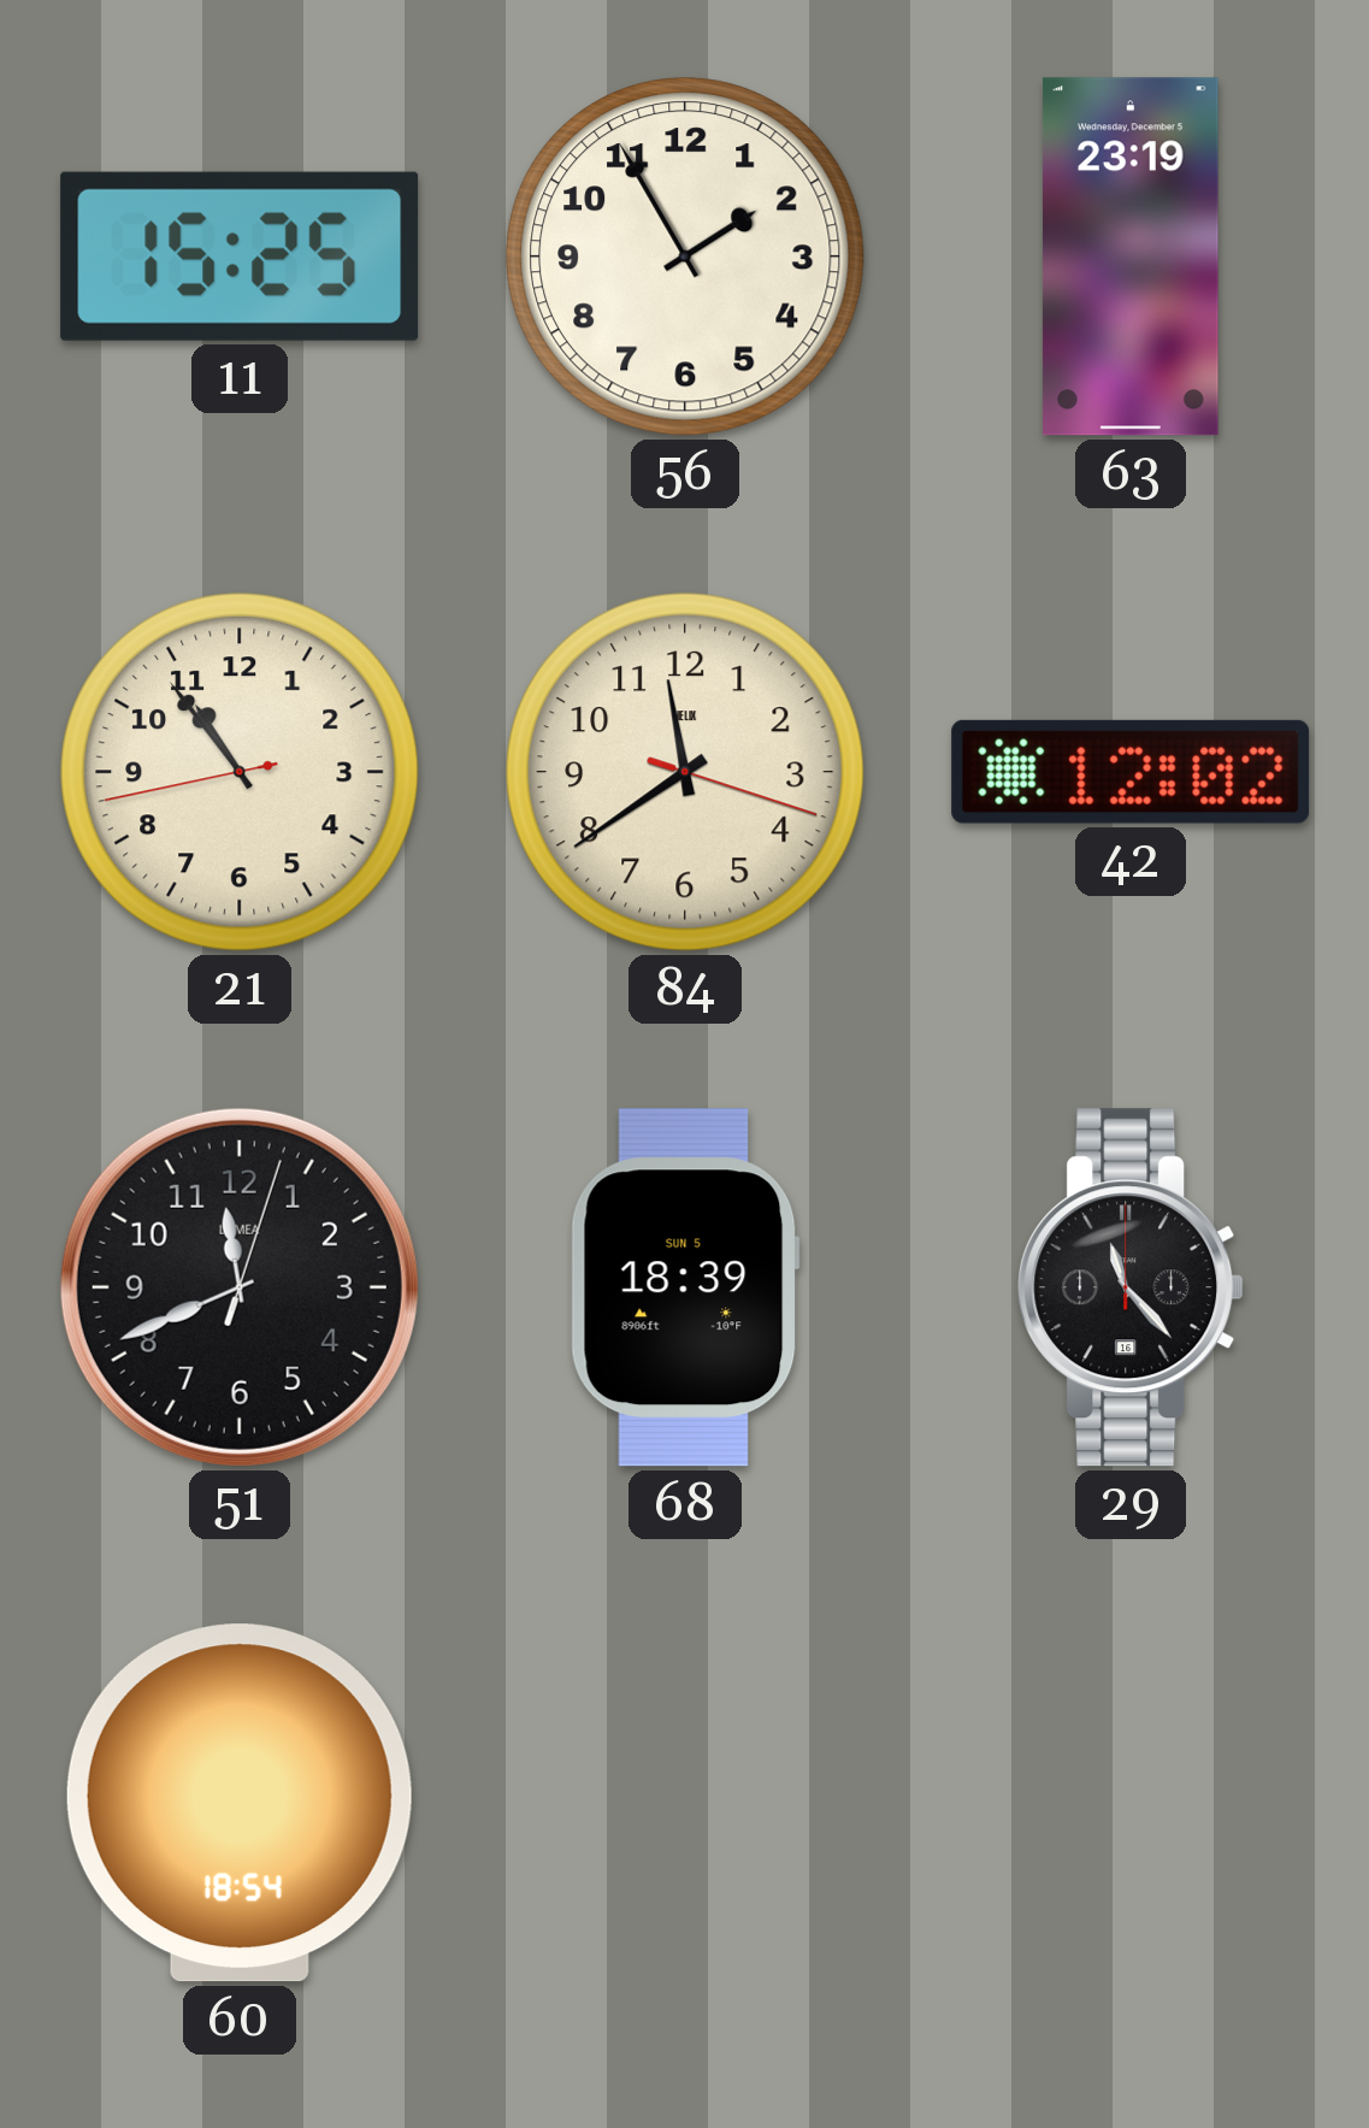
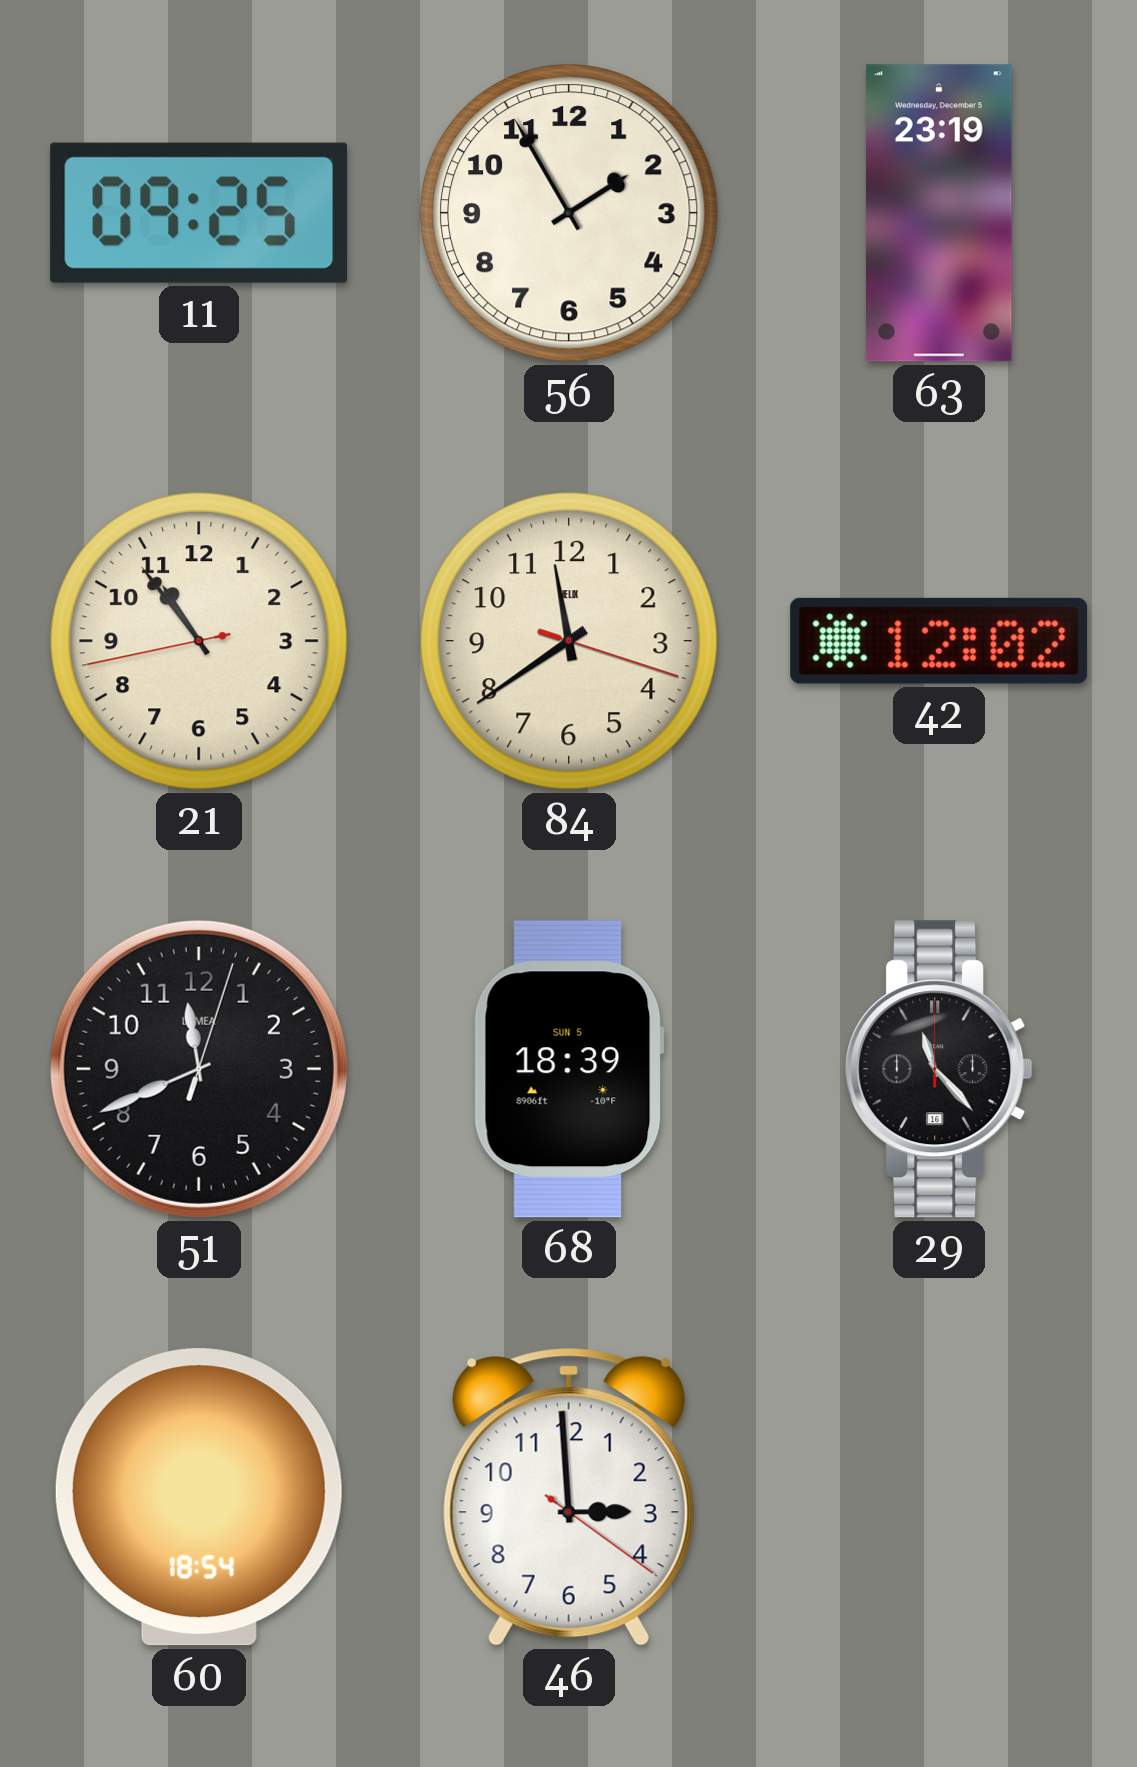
11: 15:25 -> 09:25
46: none -> 2:59
